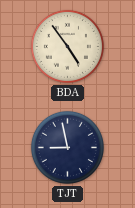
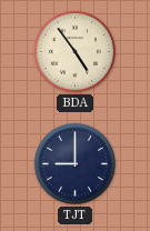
TJT: 8:58 -> 9:00
